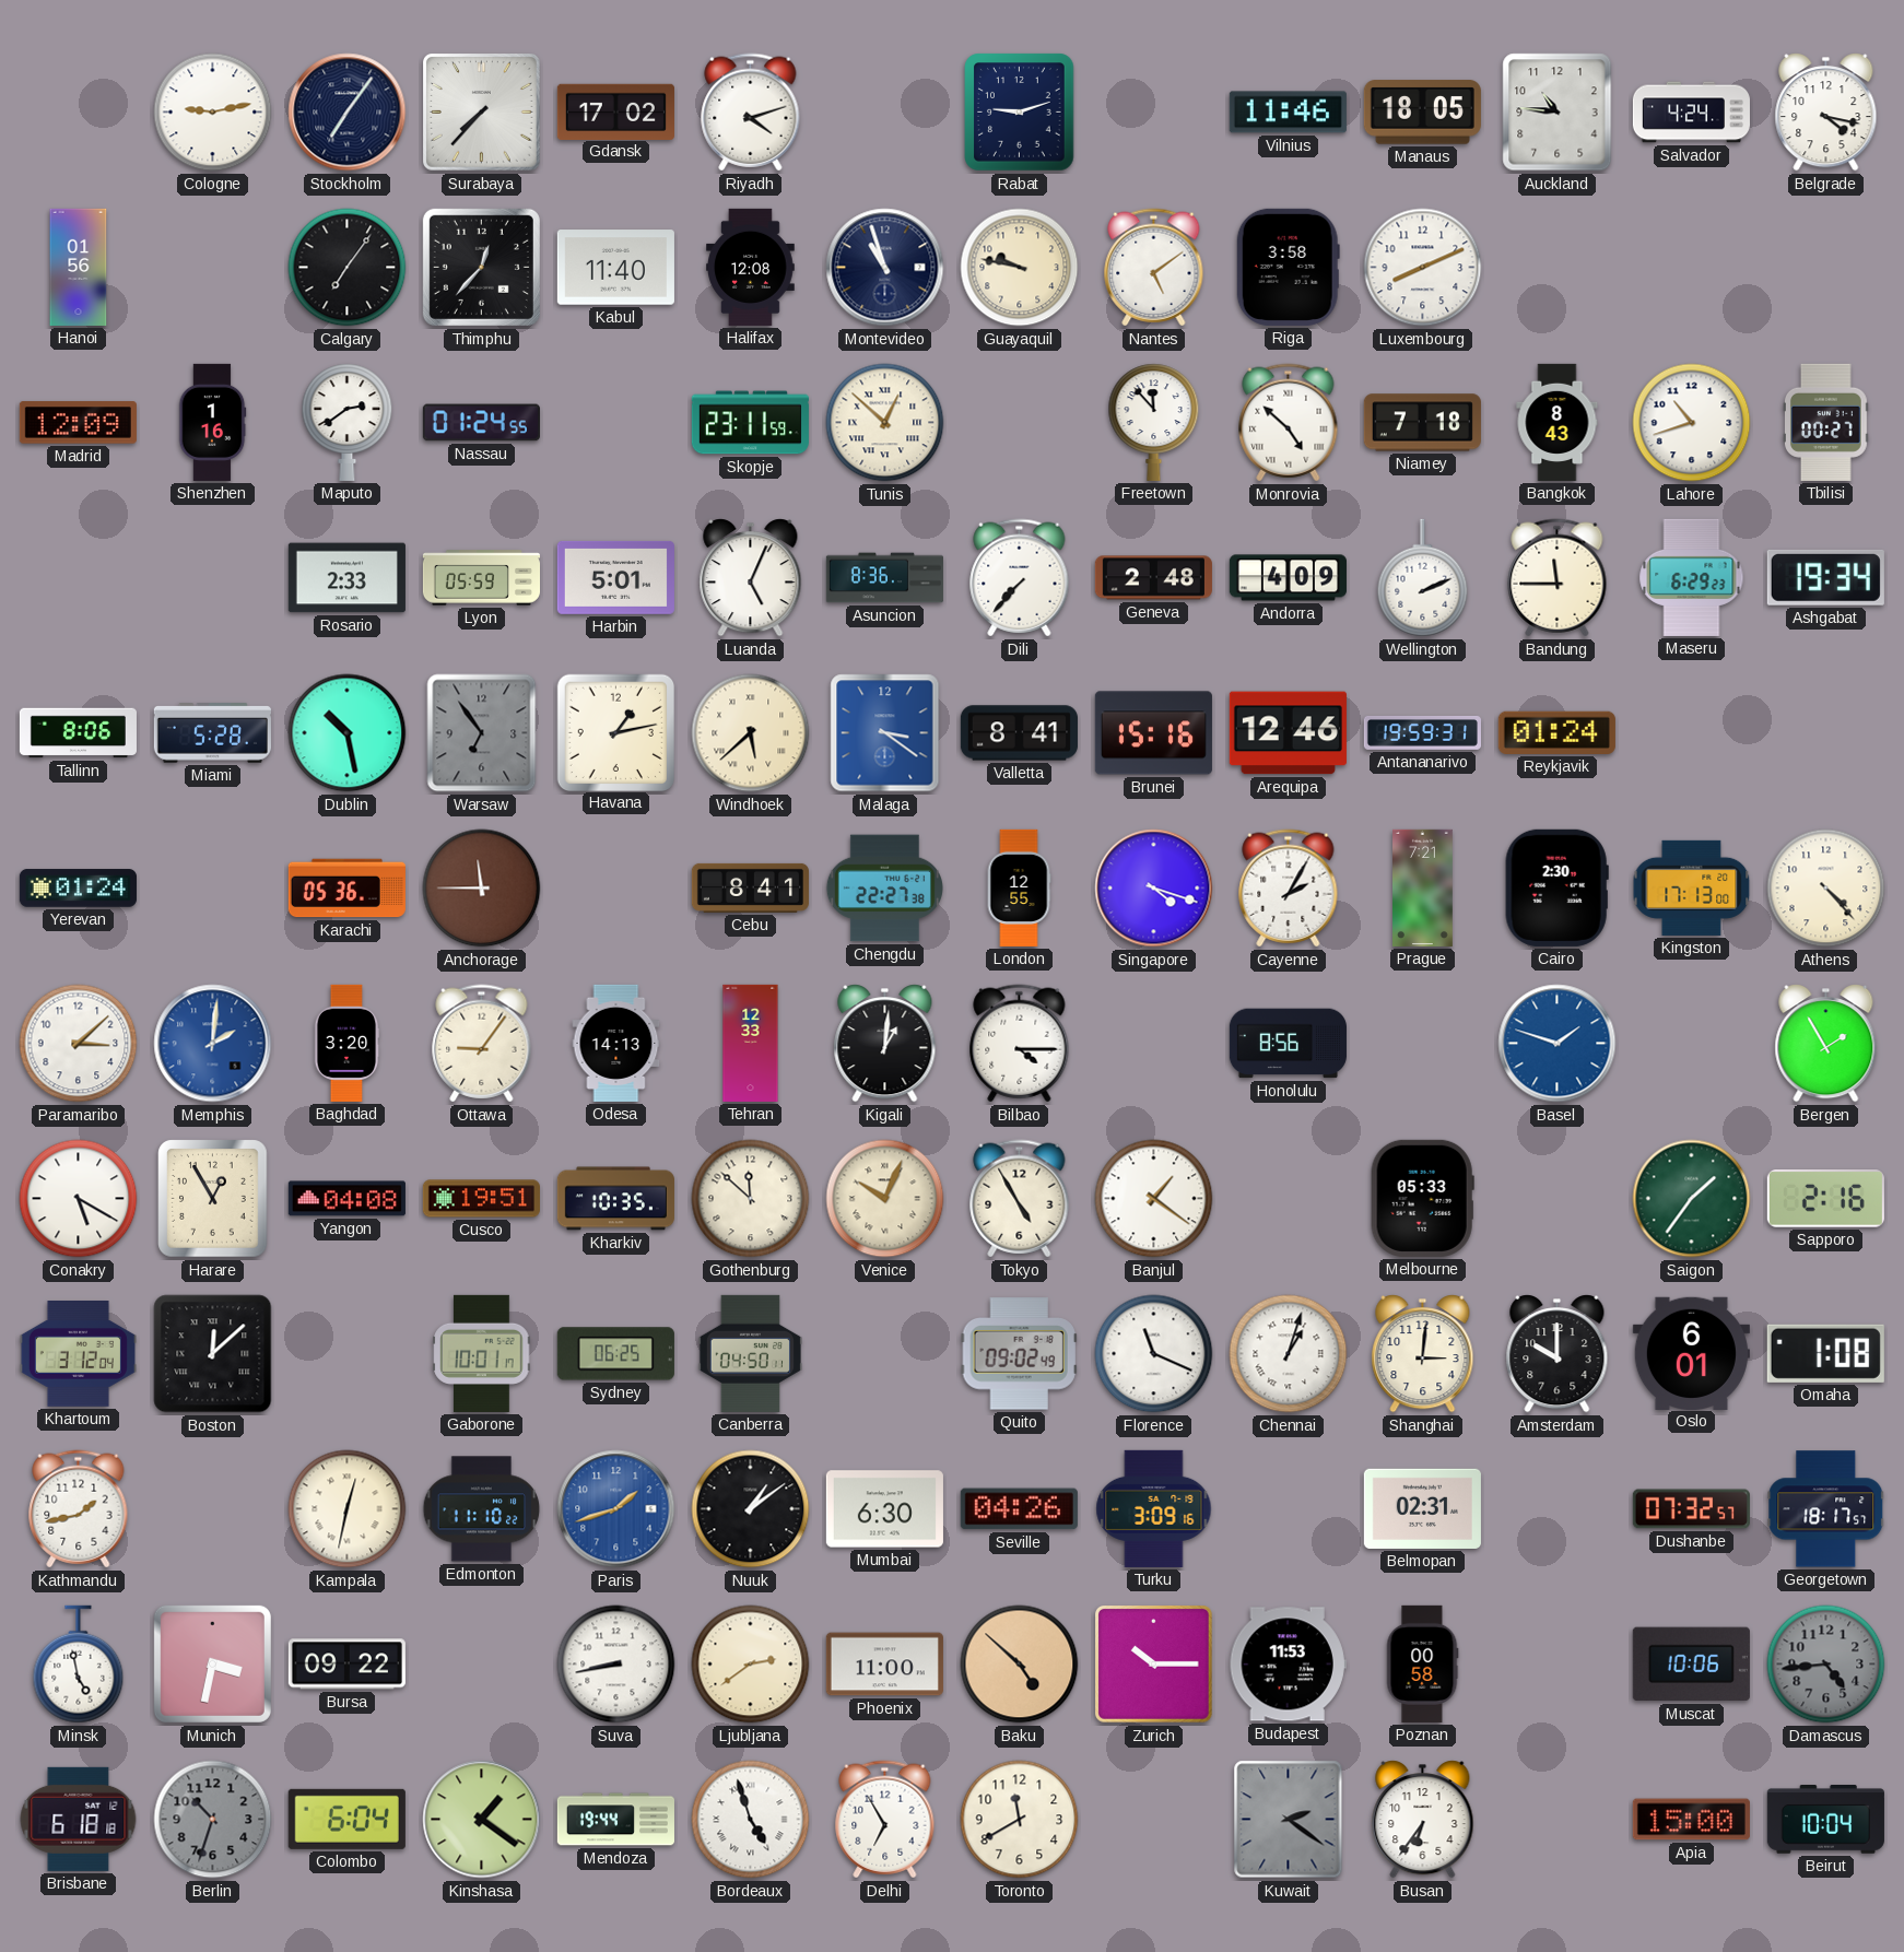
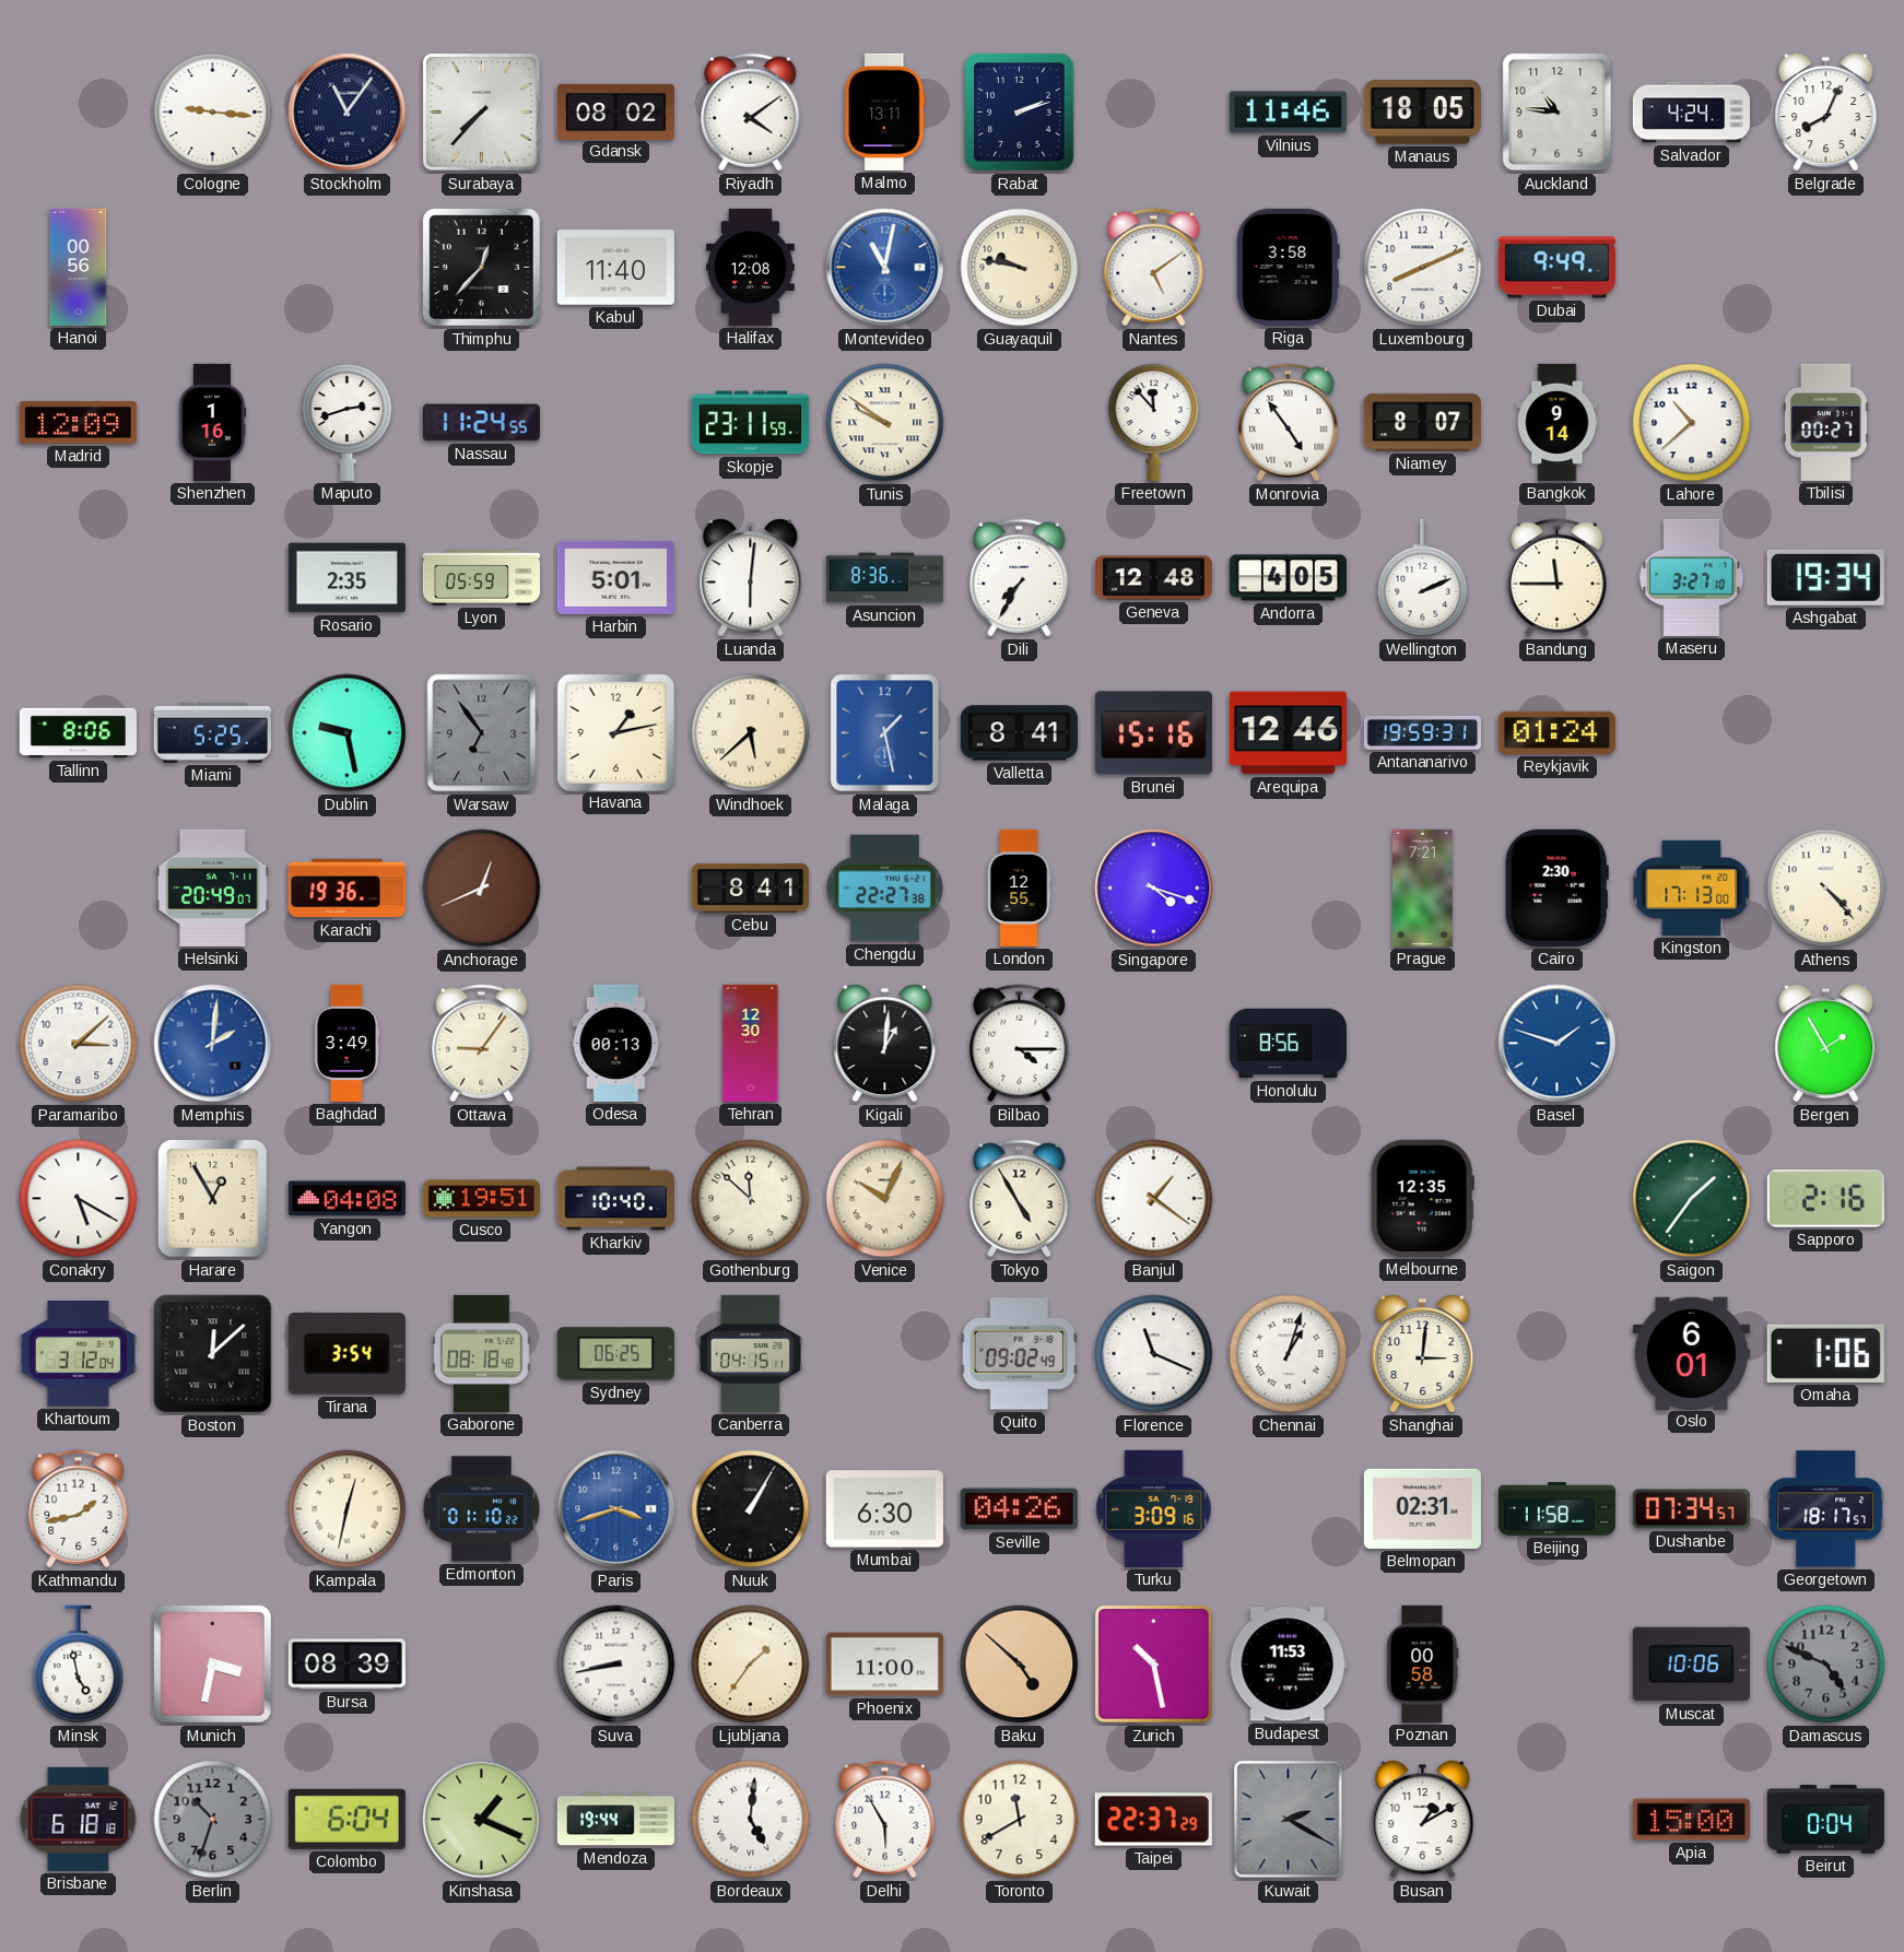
Cologne: 9:13 -> 9:16
Stockholm: 7:06 -> 11:06
Gdansk: 17:02 -> 08:02
Riyadh: 4:12 -> 4:09
Malmo: none -> 13:11
Rabat: 9:12 -> 2:12
Belgrade: 4:17 -> 8:04
Hanoi: 01:56 -> 00:56
Calgary: 7:06 -> none
Montevideo: 10:57 -> 11:02
Montevideo dial: navy -> blue
Dubai: none -> 9:49
Maputo: 2:39 -> 2:42
Nassau: 01:24 -> 11:24
Tunis: 12:52 -> 9:51
Monrovia: 4:52 -> 4:54
Niamey: 7:18 -> 8:07
Bangkok: 8:43 -> 9:14
Lahore: 10:42 -> 10:38
Rosario: 2:33 -> 2:35
Luanda: 5:04 -> 6:01
Dili: 7:37 -> 7:35
Geneva: 2:48 -> 12:48
Andorra: 4:09 -> 4:05
Maseru: 6:29 -> 3:27
Miami: 5:28 -> 5:25
Dublin: 10:28 -> 9:28
Malaga: 3:21 -> 1:28
Yerevan: 01:24 -> none
Helsinki: none -> 20:49
Karachi: 05:36 -> 19:36
Anchorage: 11:45 -> 12:41
Cayenne: 2:05 -> none
Baghdad: 3:20 -> 3:49
Odesa: 14:13 -> 00:13
Tehran: 12:33 -> 12:30
Kharkiv: 10:35 -> 10:40
Melbourne: 05:33 -> 12:35
Tirana: none -> 3:54
Gaborone: 10:01 -> 08:18
Canberra: 04:50 -> 04:15
Amsterdam: 10:00 -> none
Omaha: 1:08 -> 1:06
Edmonton: 11:10 -> 01:10
Paris: 1:42 -> 3:42
Nuuk: 1:09 -> 1:05
Beijing: none -> 11:58
Dushanbe: 07:32 -> 07:34
Bursa: 09:22 -> 08:39
Ljubljana: 2:39 -> 1:36
Zurich: 10:15 -> 10:28
Damascus: 4:44 -> 4:49
Kinshasa: 1:21 -> 1:19
Bordeaux: 4:57 -> 5:01
Delhi: 6:55 -> 5:55
Taipei: none -> 22:37
Kuwait: 2:21 -> 2:20
Busan: 6:36 -> 1:10
Beirut: 10:04 -> 0:04
